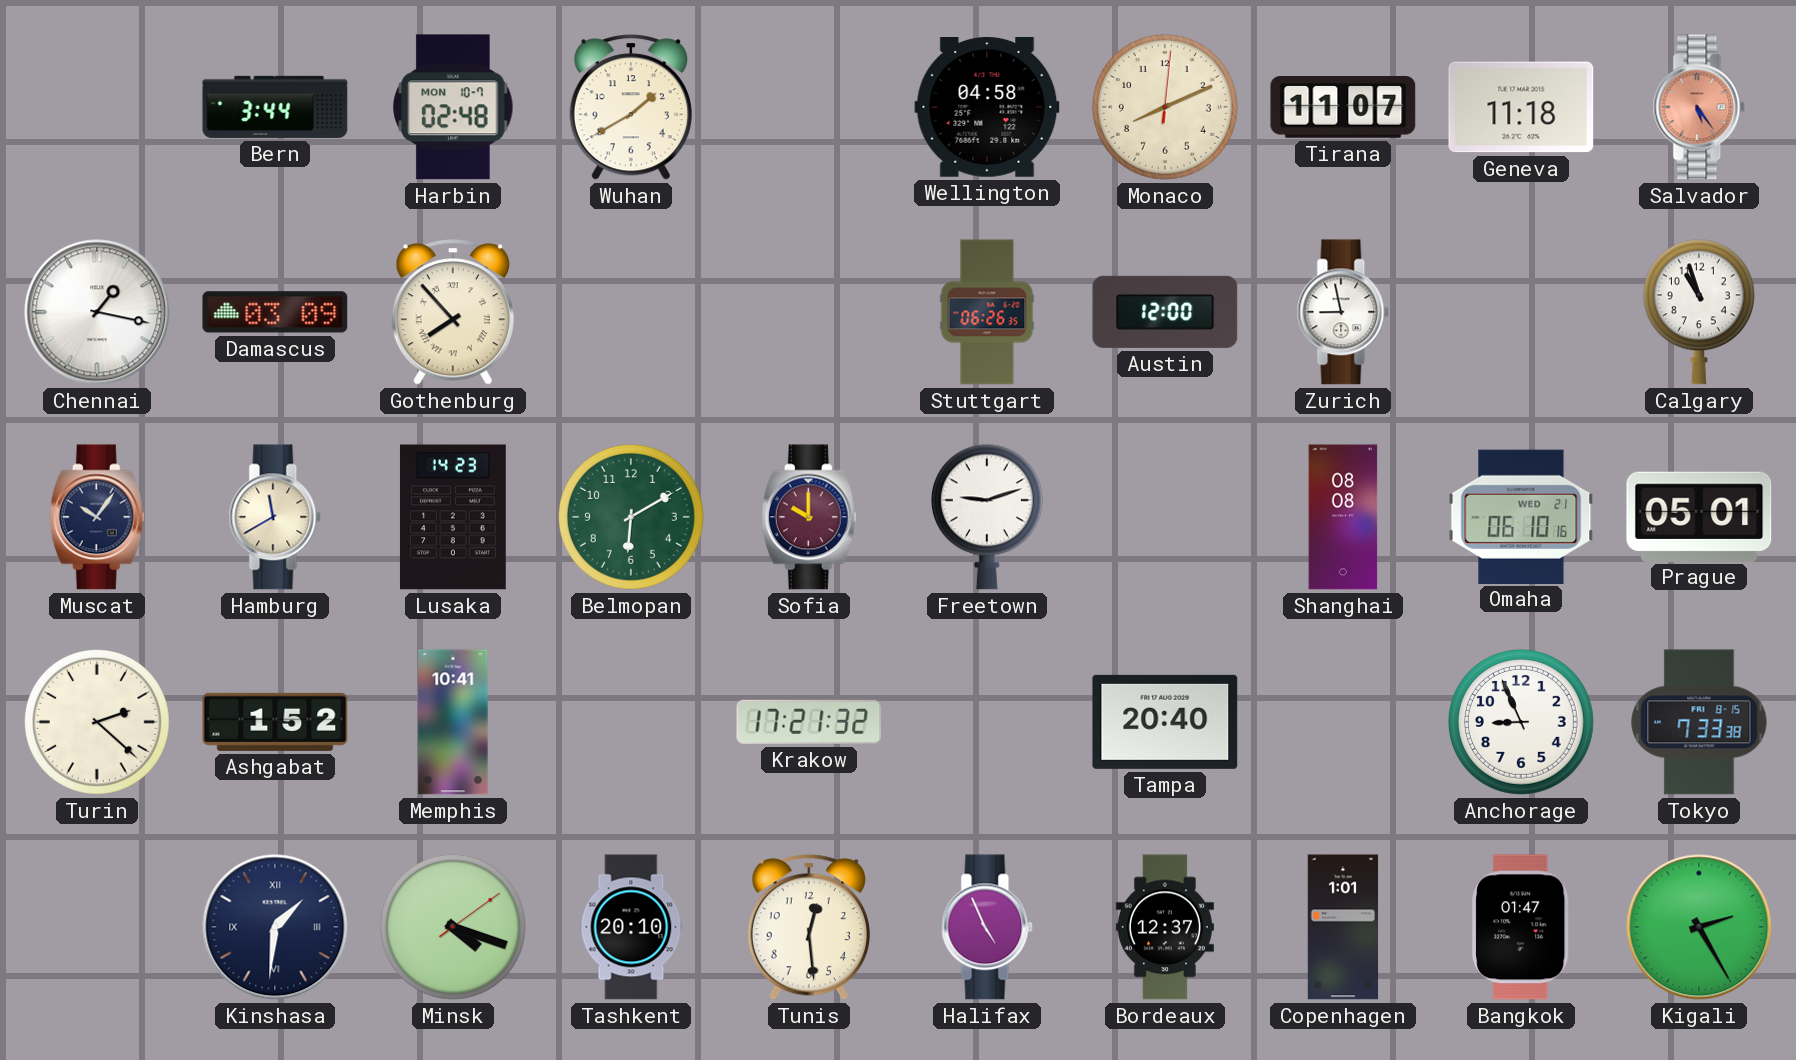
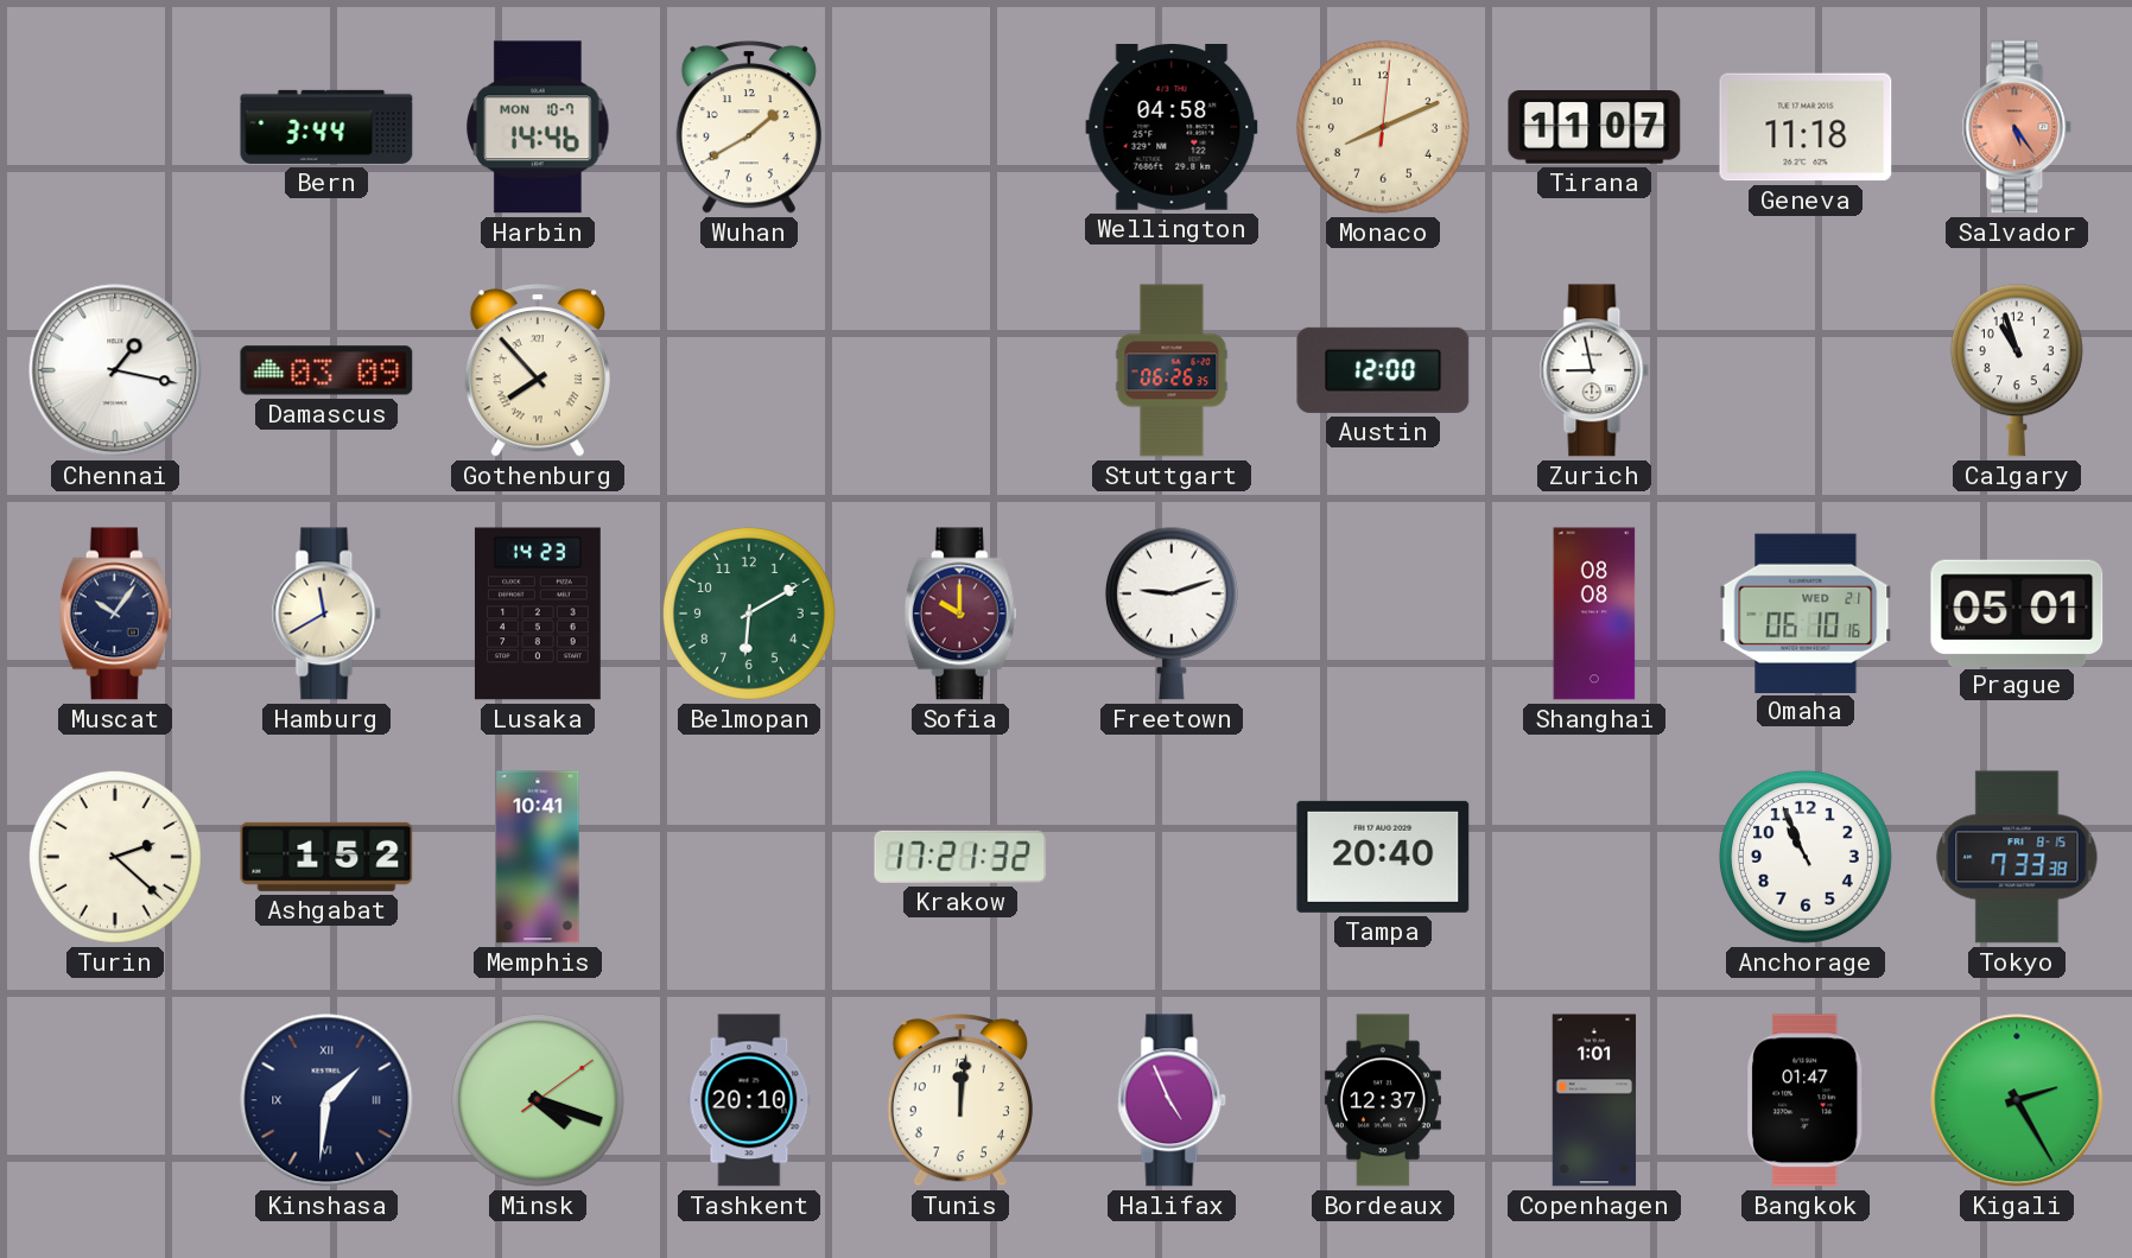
Harbin: 02:48 -> 14:46
Anchorage: 8:56 -> 10:56
Tunis: 12:29 -> 12:01
